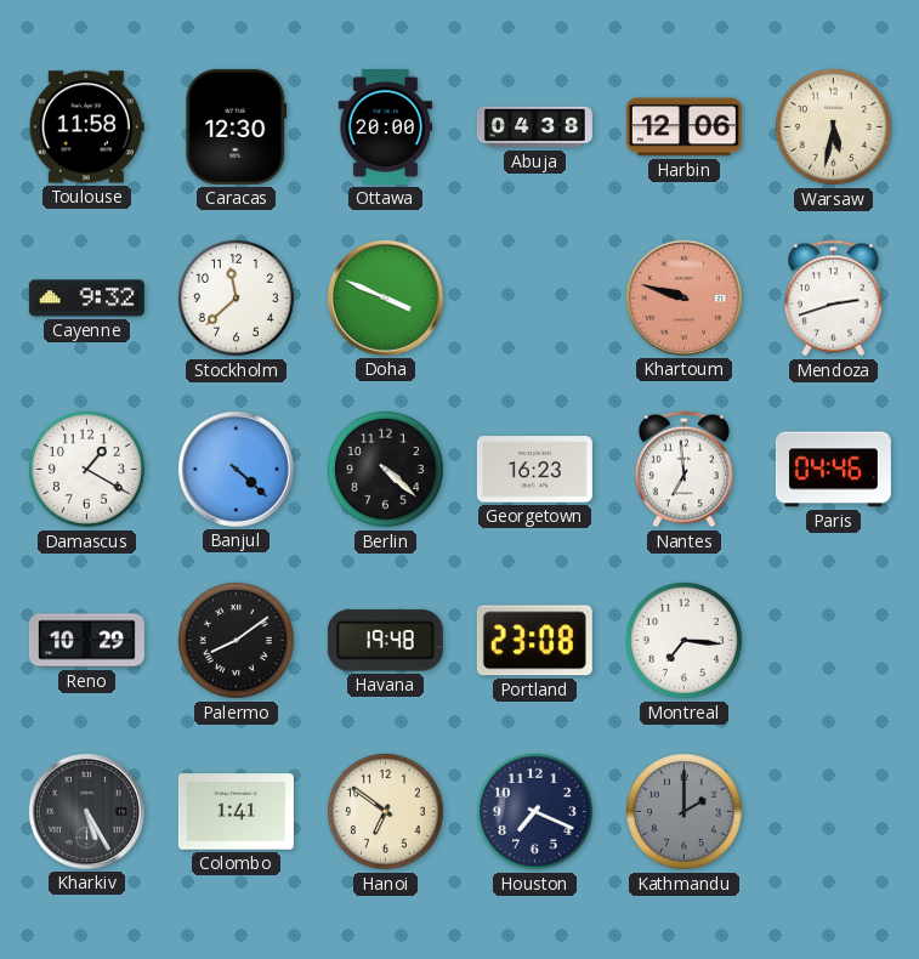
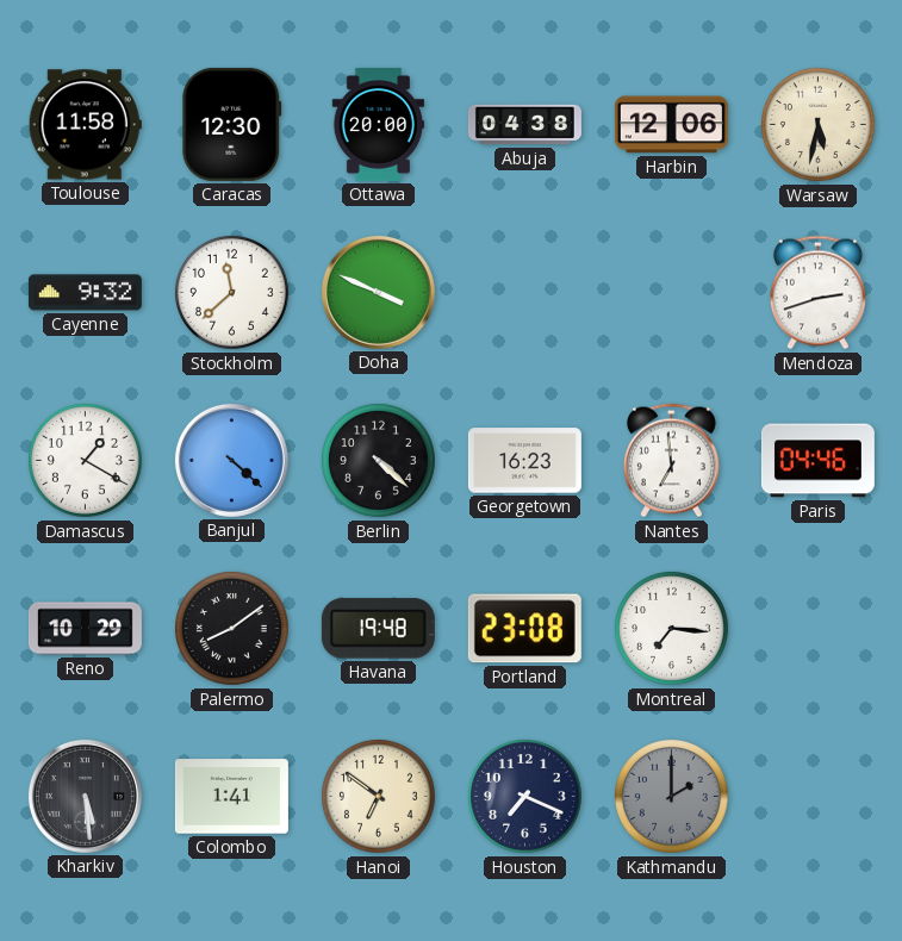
Khartoum: 9:48 -> none
Kharkiv: 5:25 -> 5:29
